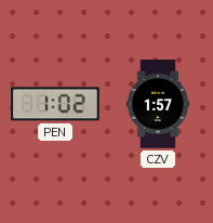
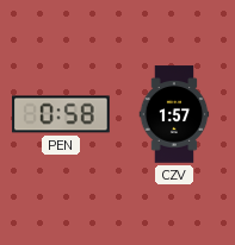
PEN: 1:02 -> 0:58
